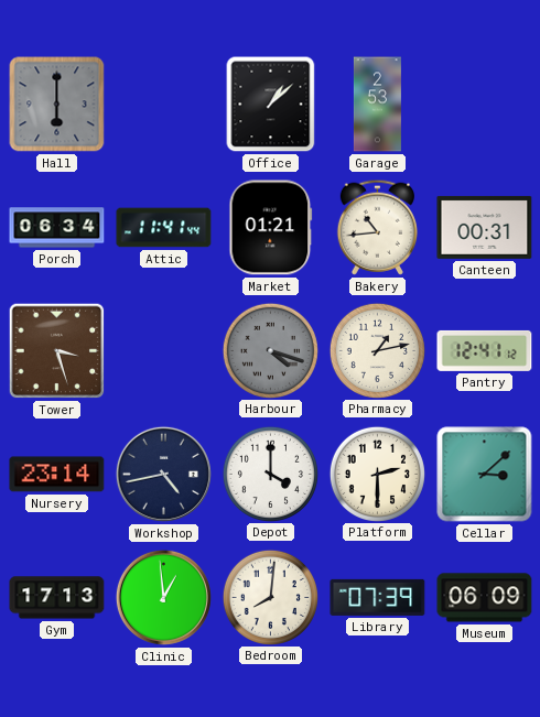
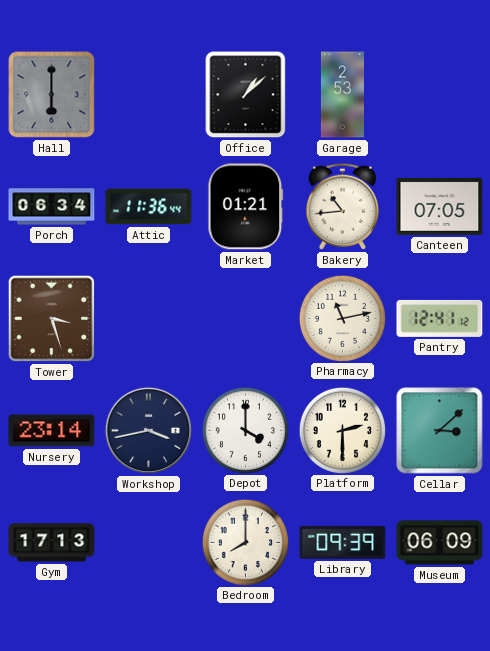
Attic: 11:41 -> 11:36
Canteen: 00:31 -> 07:05
Harbour: 4:18 -> none
Pharmacy: 1:13 -> 11:13
Workshop: 4:43 -> 3:43
Clinic: 12:59 -> none
Bedroom: 8:01 -> 8:00
Library: 07:39 -> 09:39
